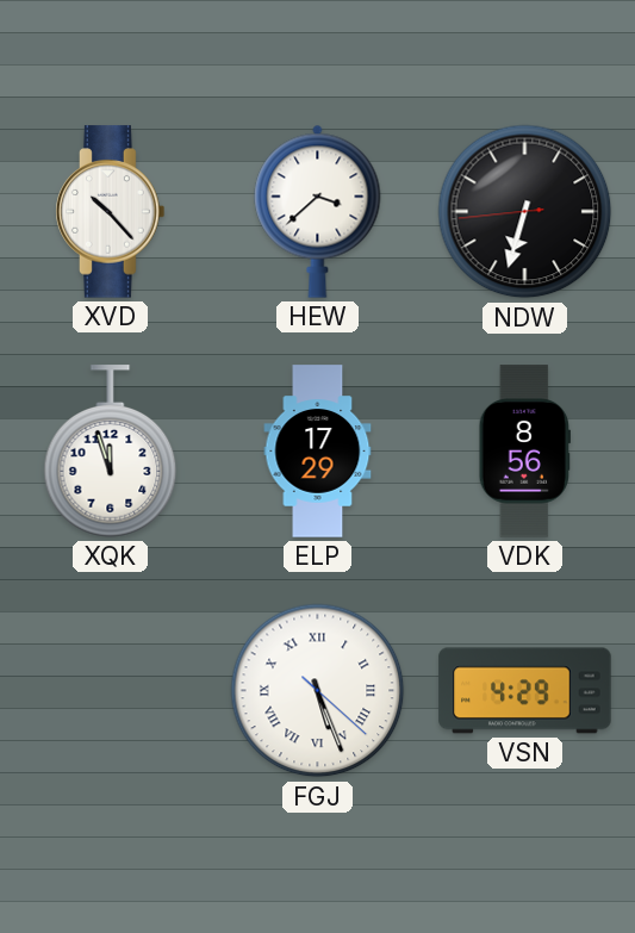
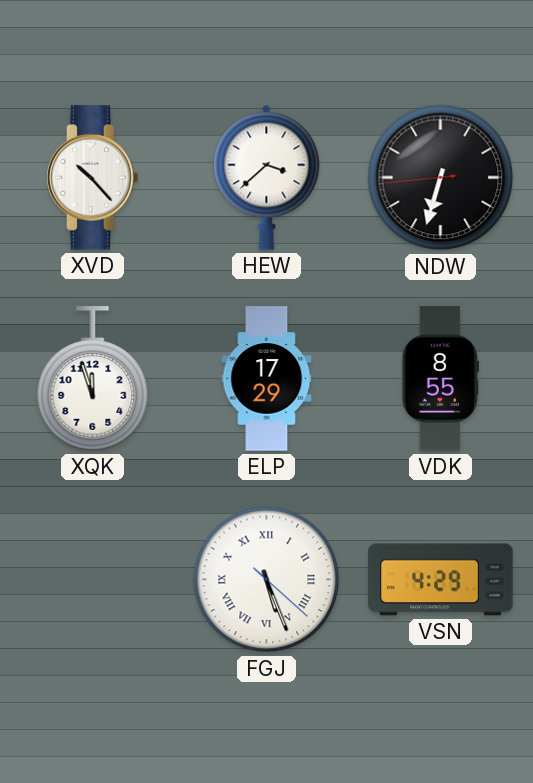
VDK: 8:56 -> 8:55
